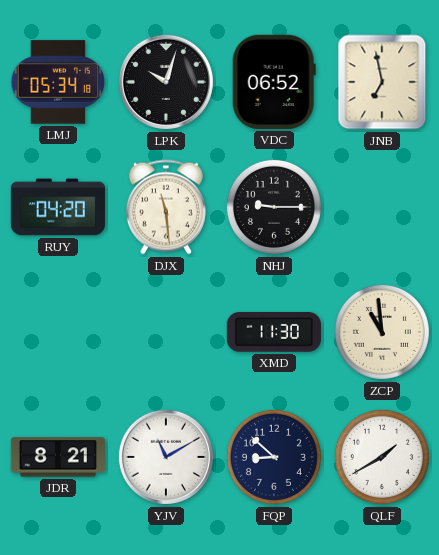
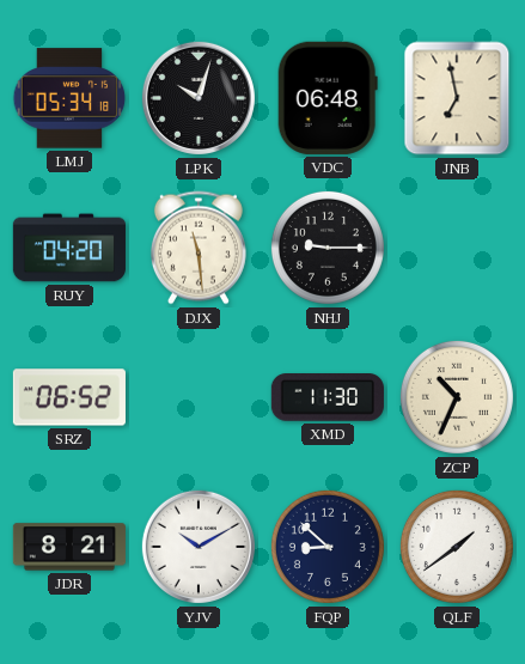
VDC: 06:52 -> 06:48
SRZ: none -> 06:52
ZCP: 10:59 -> 10:34
YJV: 11:10 -> 10:10
QLF: 1:40 -> 1:39
